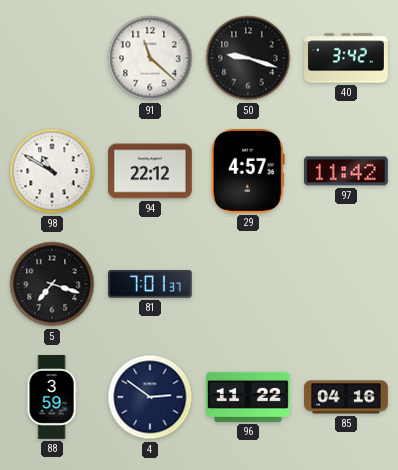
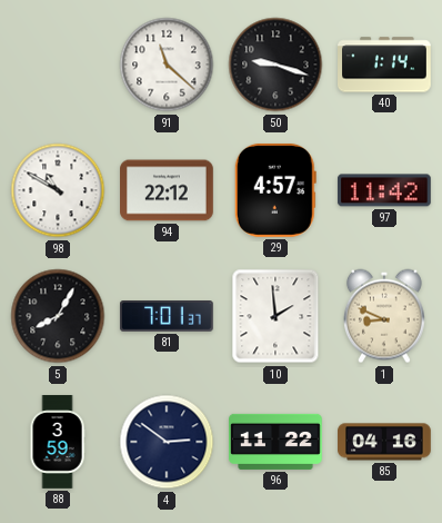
40: 3:42 -> 1:14
5: 7:18 -> 8:05
10: none -> 1:59
1: none -> 8:49
